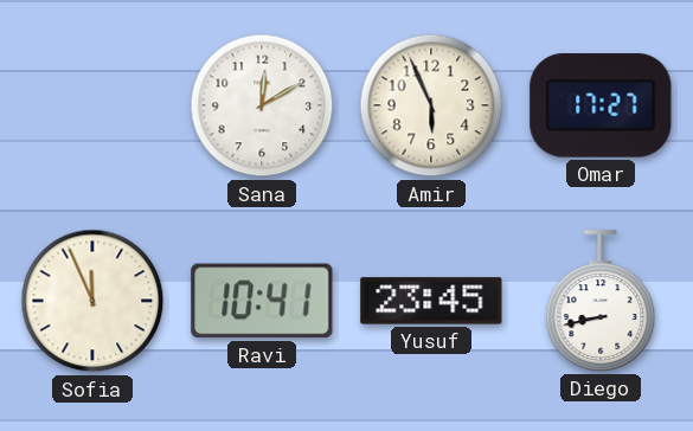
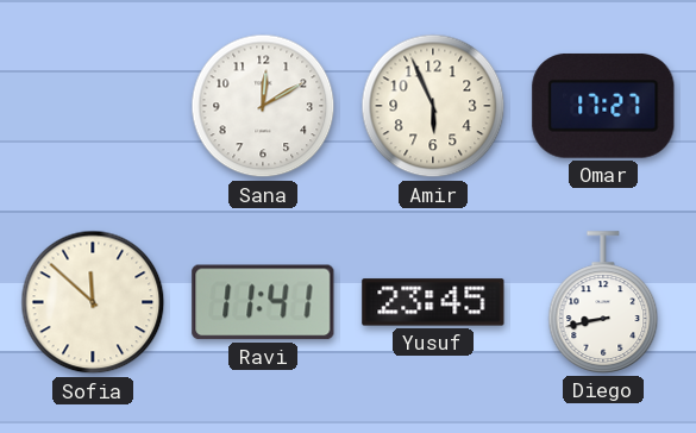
Sofia: 11:56 -> 11:52
Ravi: 10:41 -> 11:41
